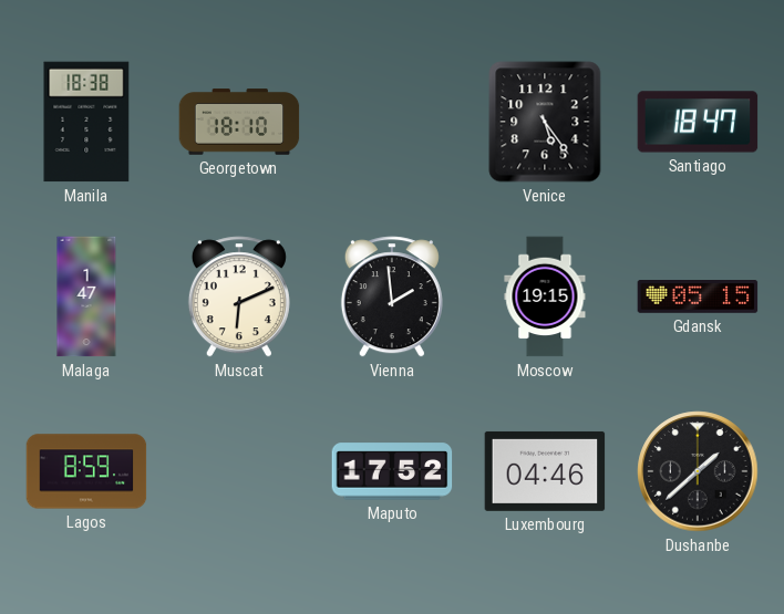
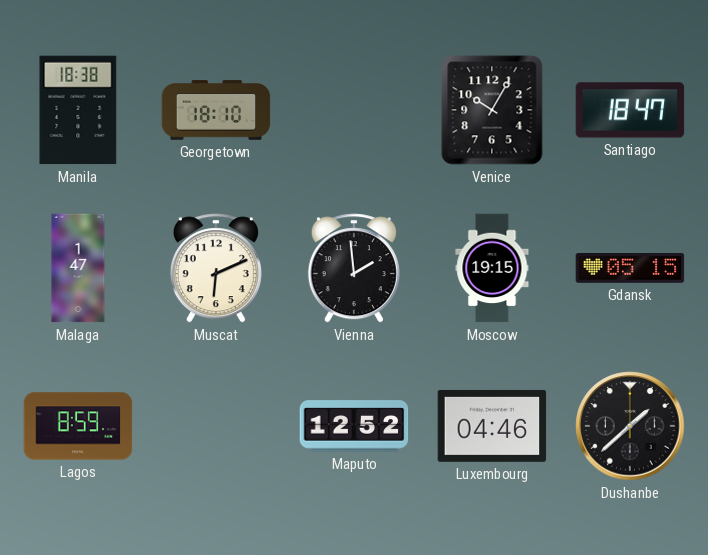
Venice: 5:24 -> 10:05
Maputo: 17:52 -> 12:52
